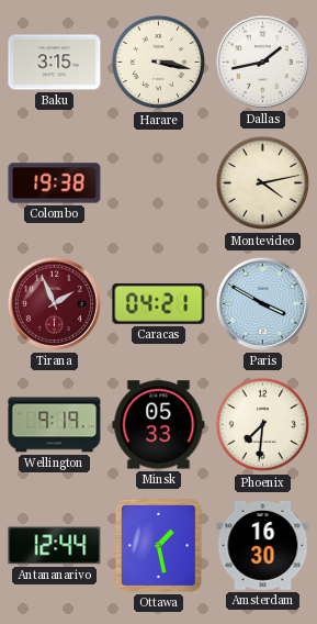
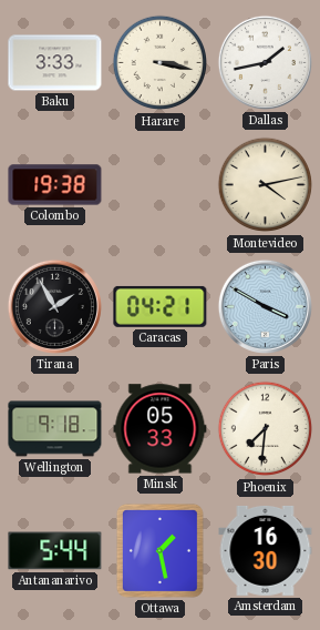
Baku: 3:15 -> 3:33
Tirana: 1:56 -> 1:55
Tirana dial: burgundy -> black
Wellington: 9:19 -> 9:18
Antananarivo: 12:44 -> 5:44
